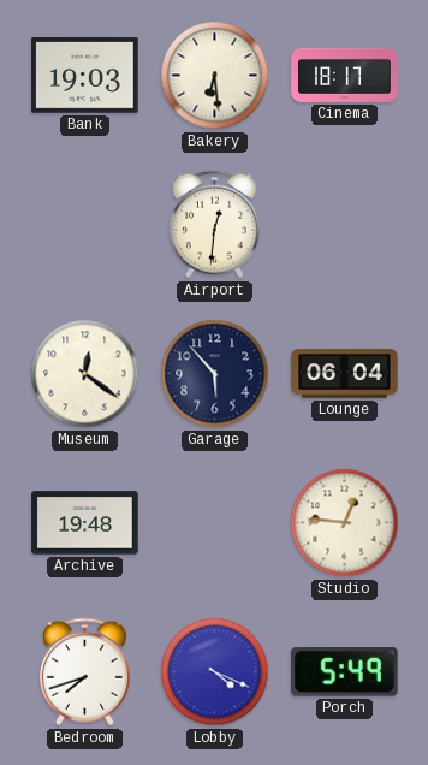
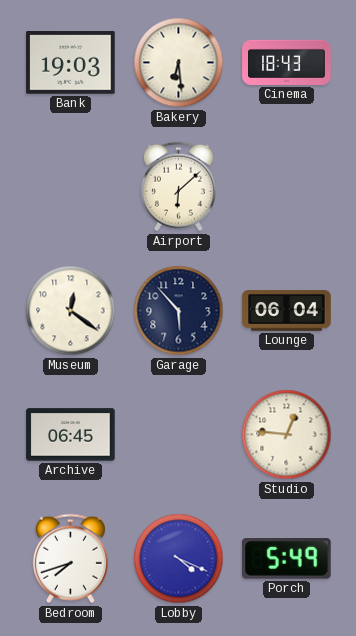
Cinema: 18:17 -> 18:43
Airport: 12:31 -> 6:08
Archive: 19:48 -> 06:45
